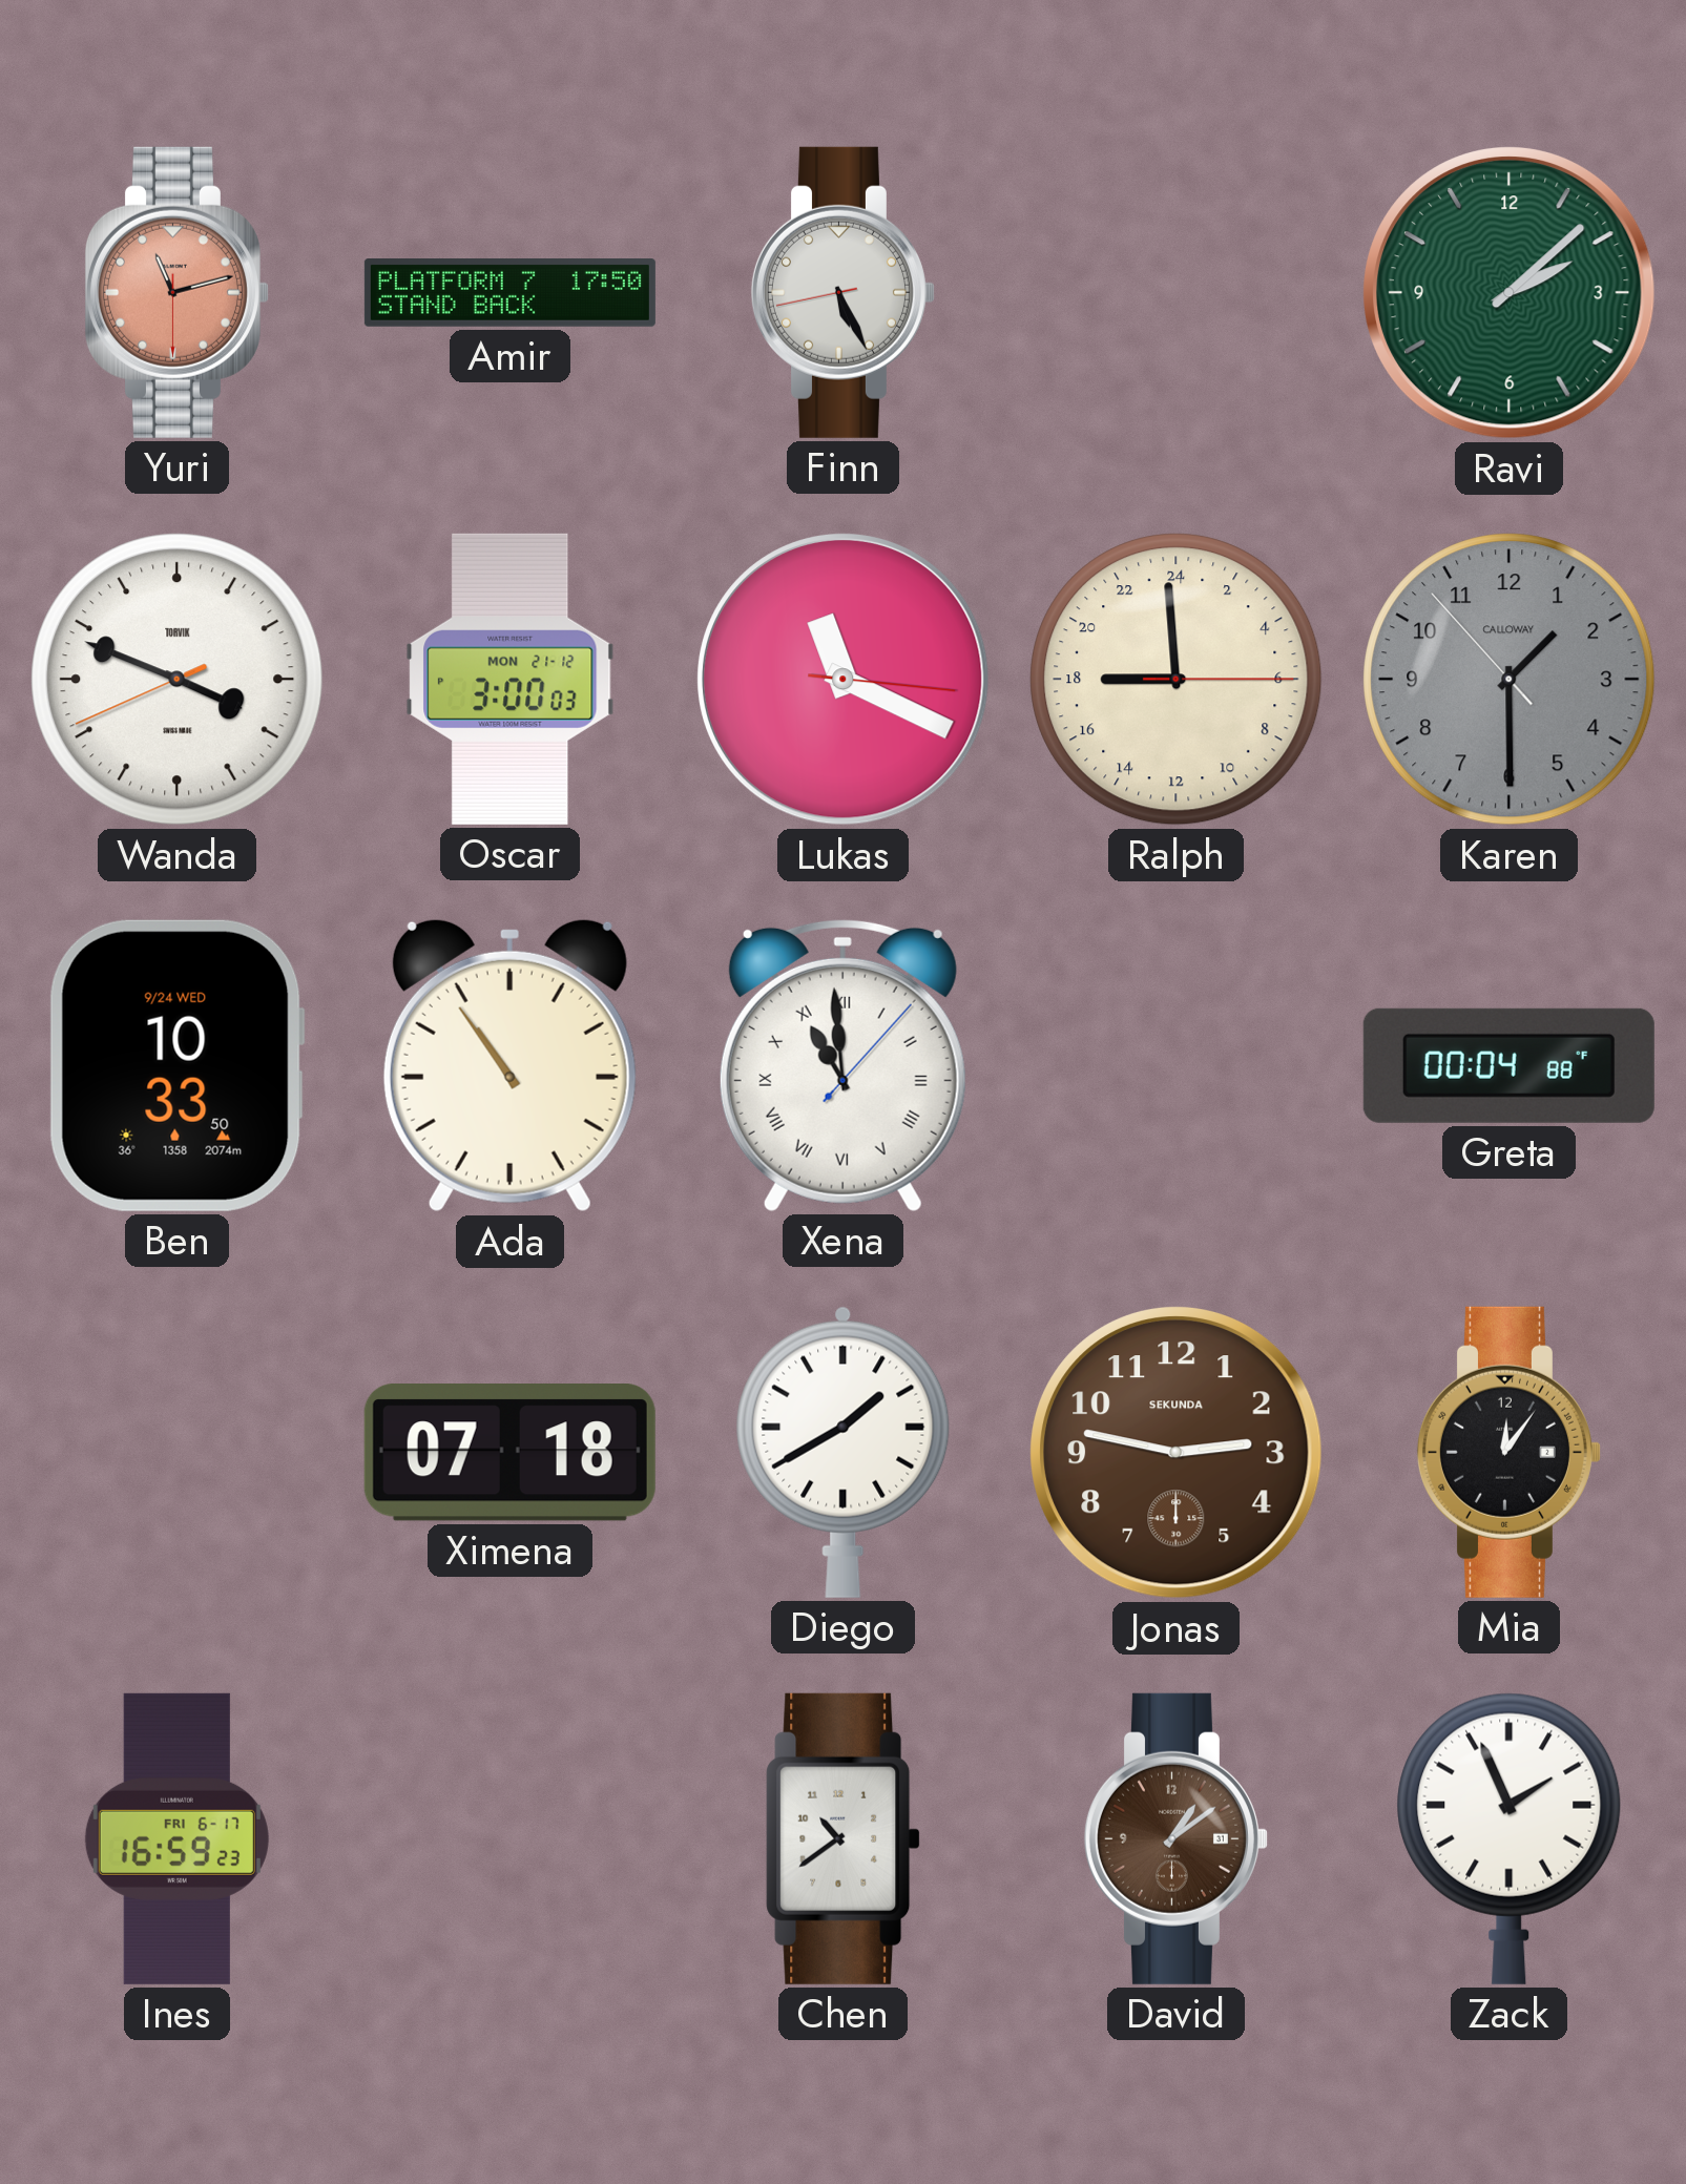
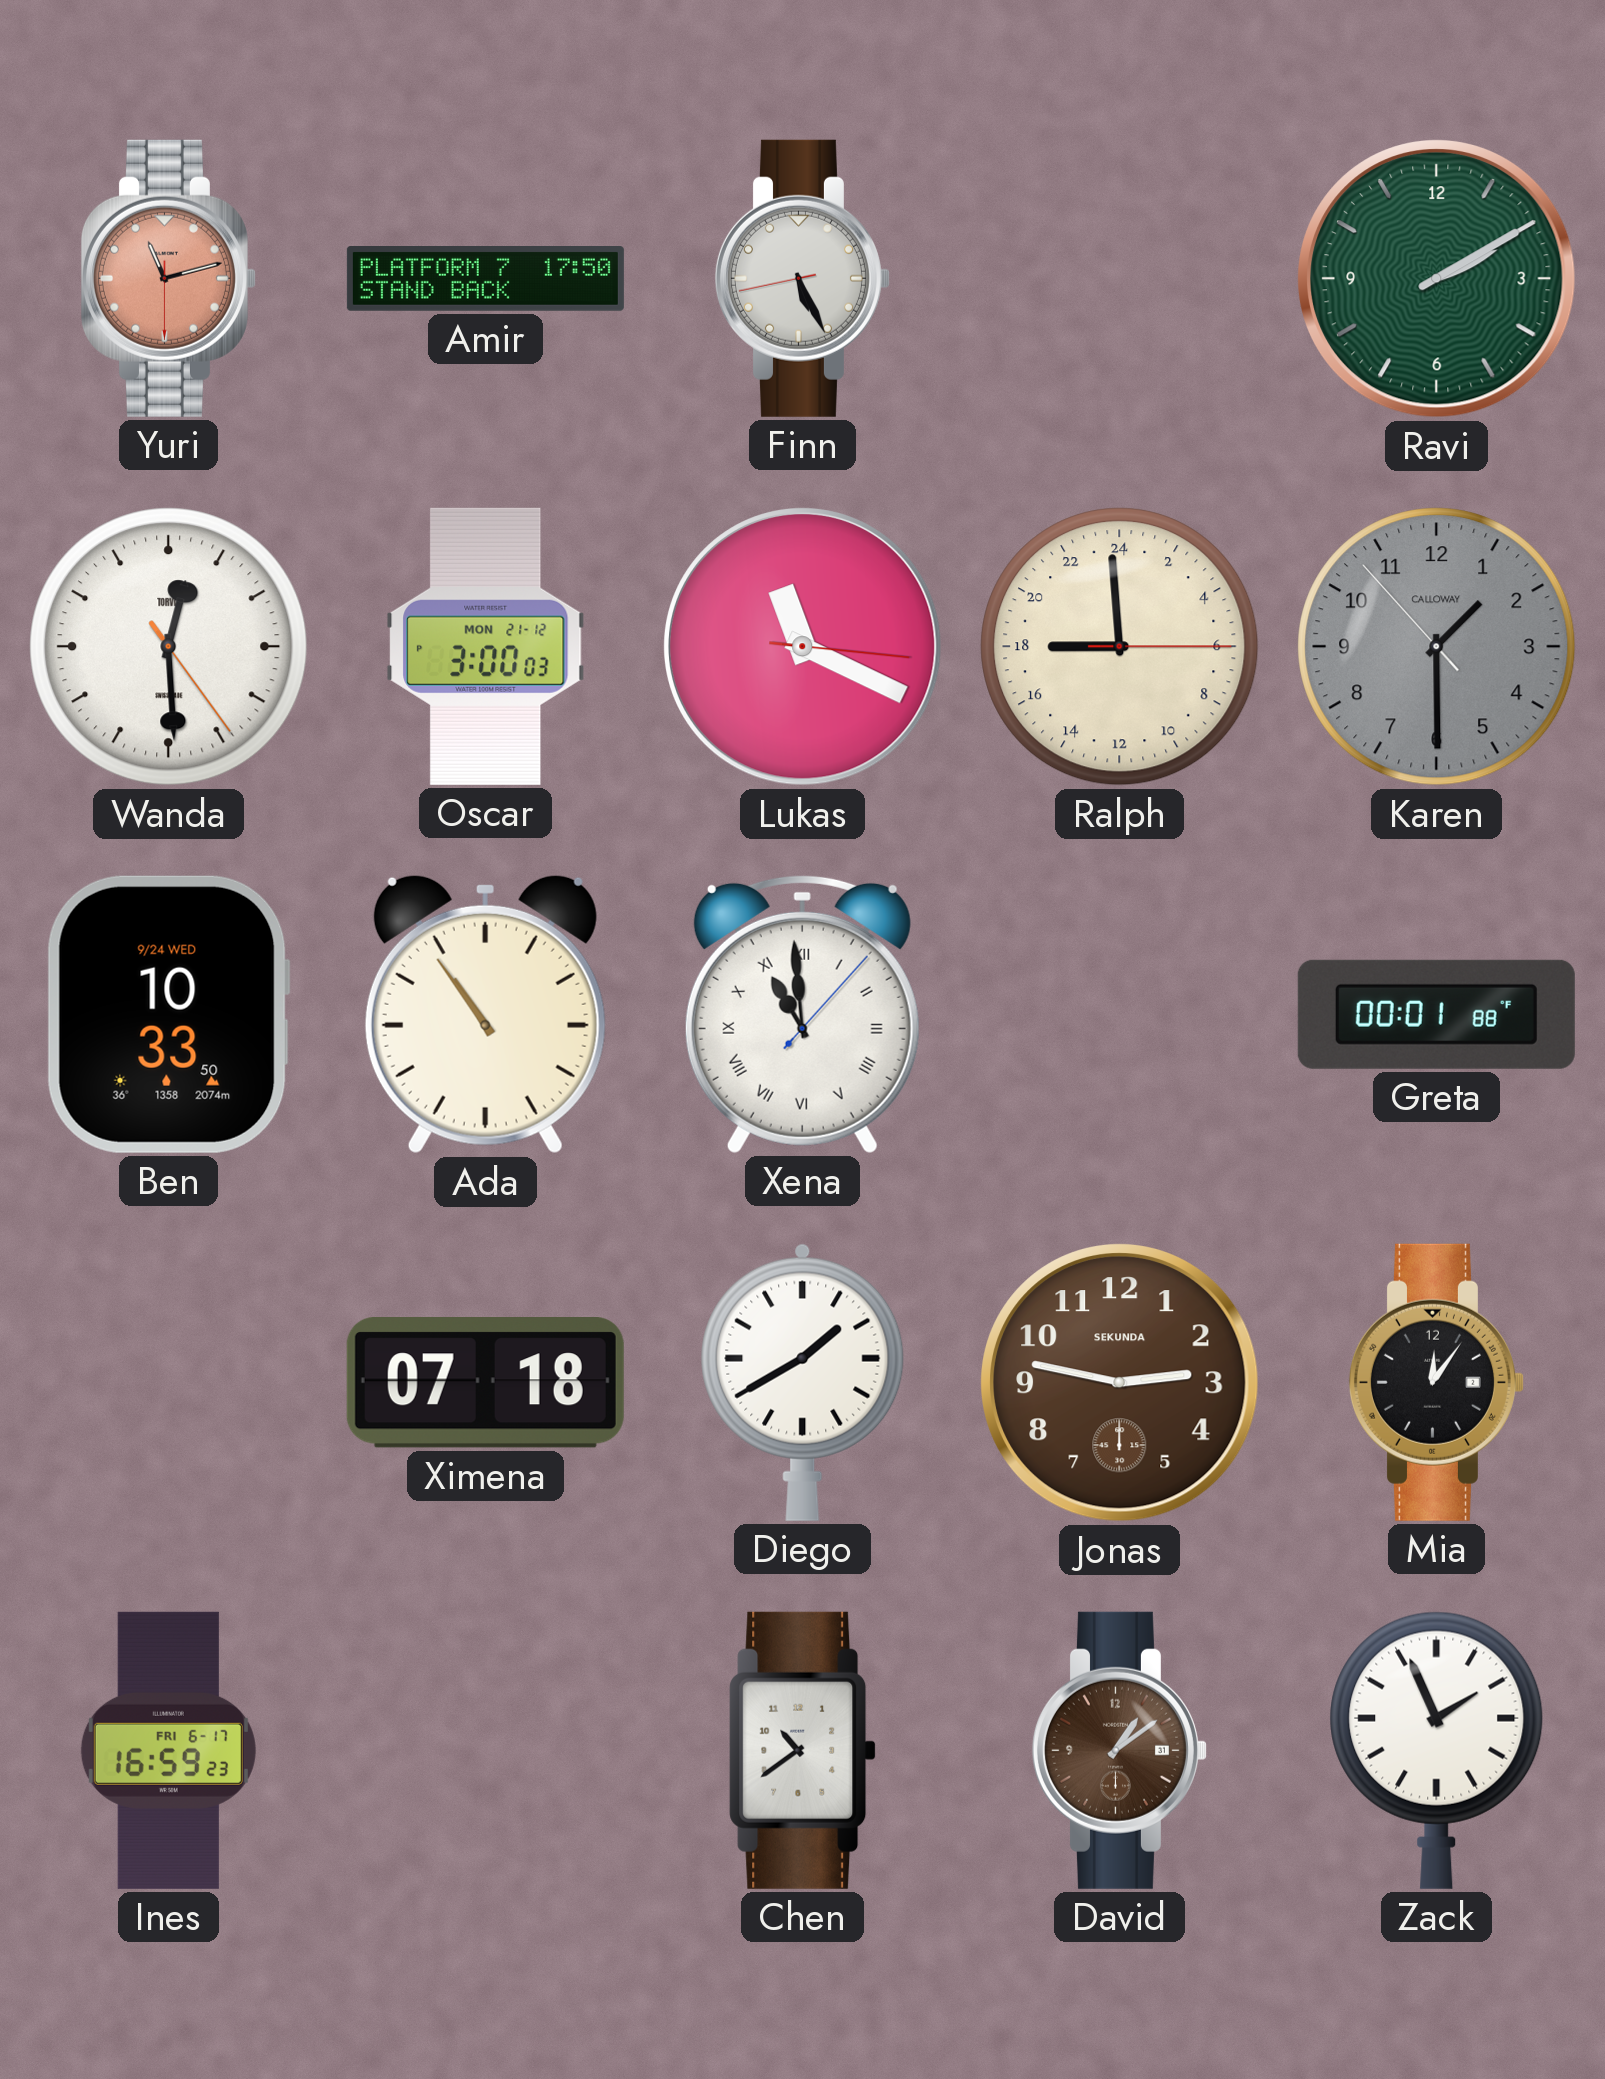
Ravi: 2:08 -> 2:10
Wanda: 3:48 -> 12:29
Greta: 00:04 -> 00:01
